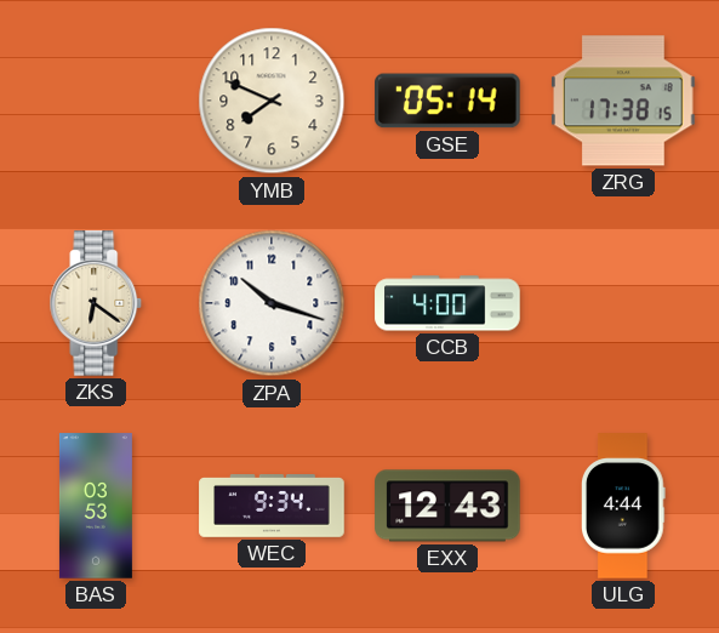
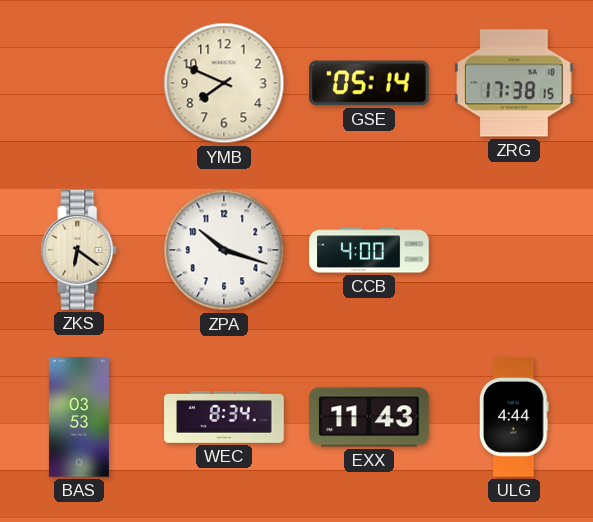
WEC: 9:34 -> 8:34
EXX: 12:43 -> 11:43
